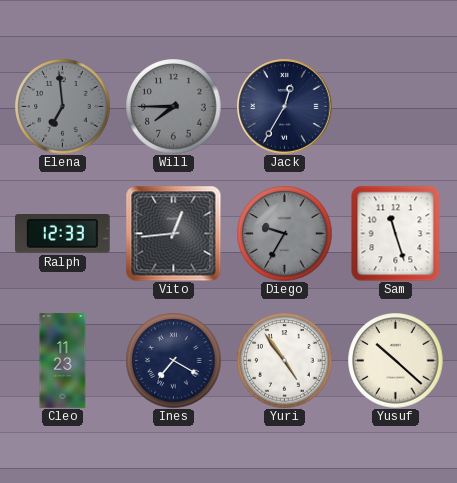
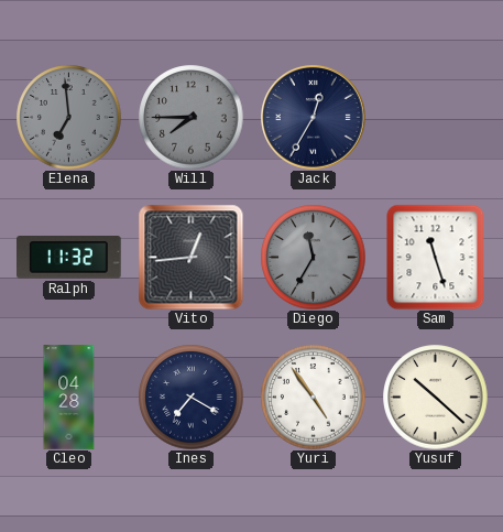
Ralph: 12:33 -> 11:32
Diego: 9:35 -> 11:35
Cleo: 11:23 -> 04:28
